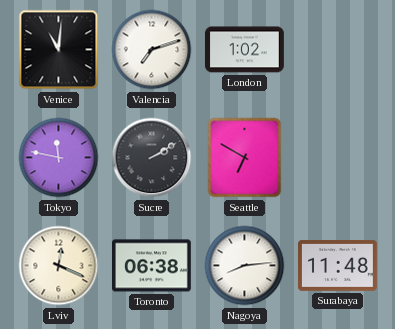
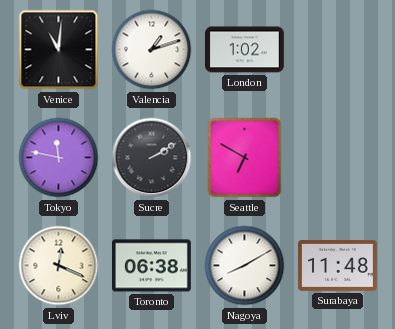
Valencia: 7:12 -> 1:12
Nagoya: 8:14 -> 8:10
